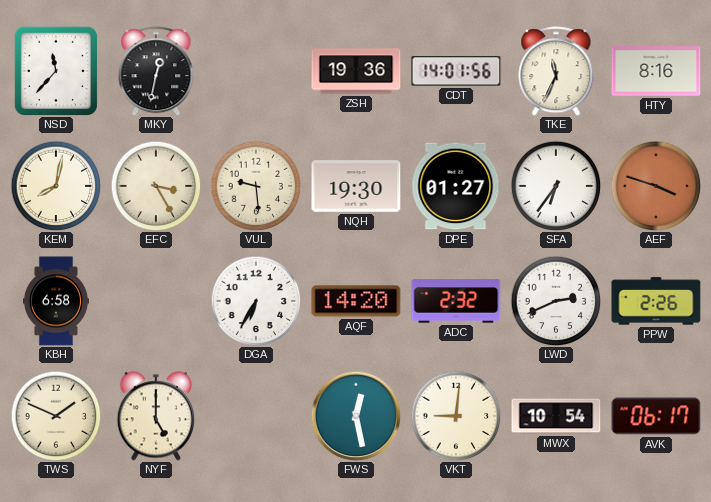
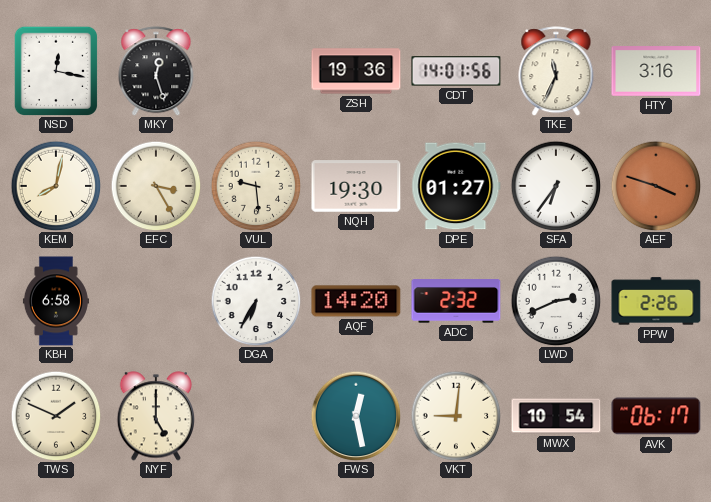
NSD: 11:37 -> 12:17
MKY: 12:32 -> 12:27
HTY: 8:16 -> 3:16
